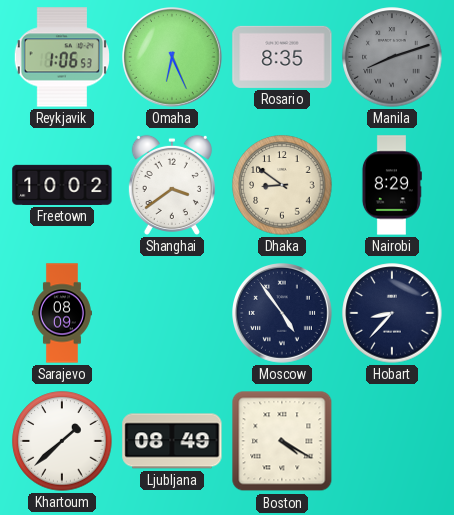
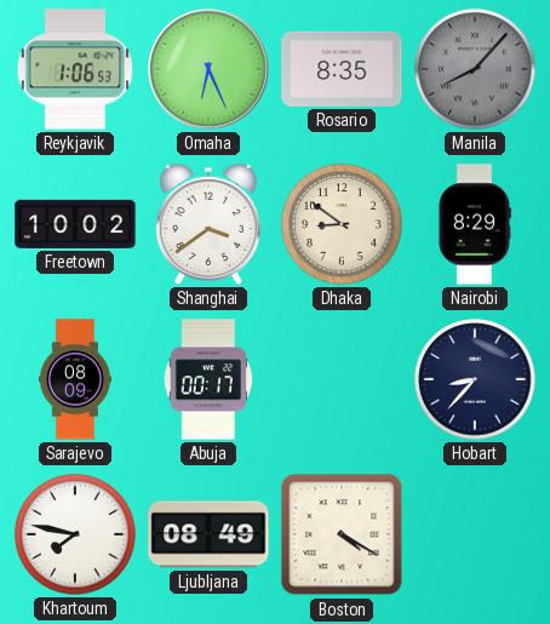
Manila: 8:12 -> 8:07
Abuja: none -> 00:17
Moscow: 4:54 -> none
Khartoum: 1:38 -> 7:47
